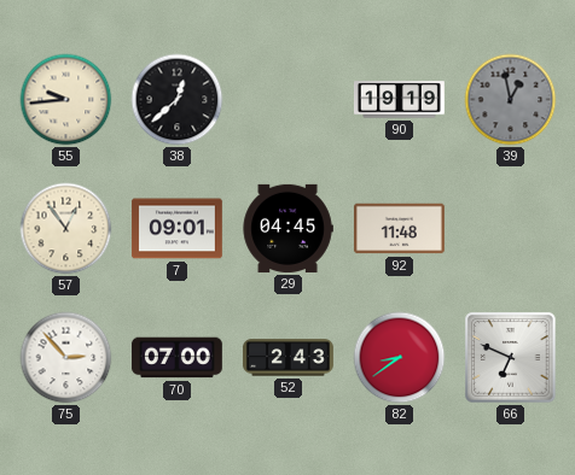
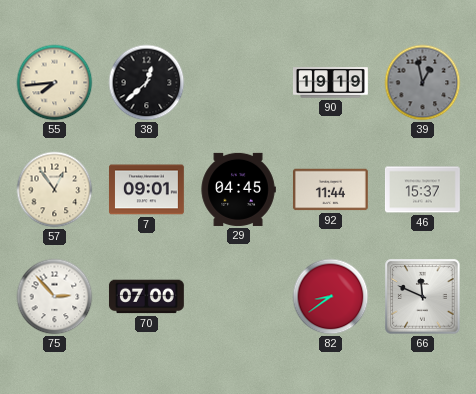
55: 9:44 -> 7:44
92: 11:48 -> 11:44
46: none -> 15:37
52: 2:43 -> none
66: 6:49 -> 11:49
